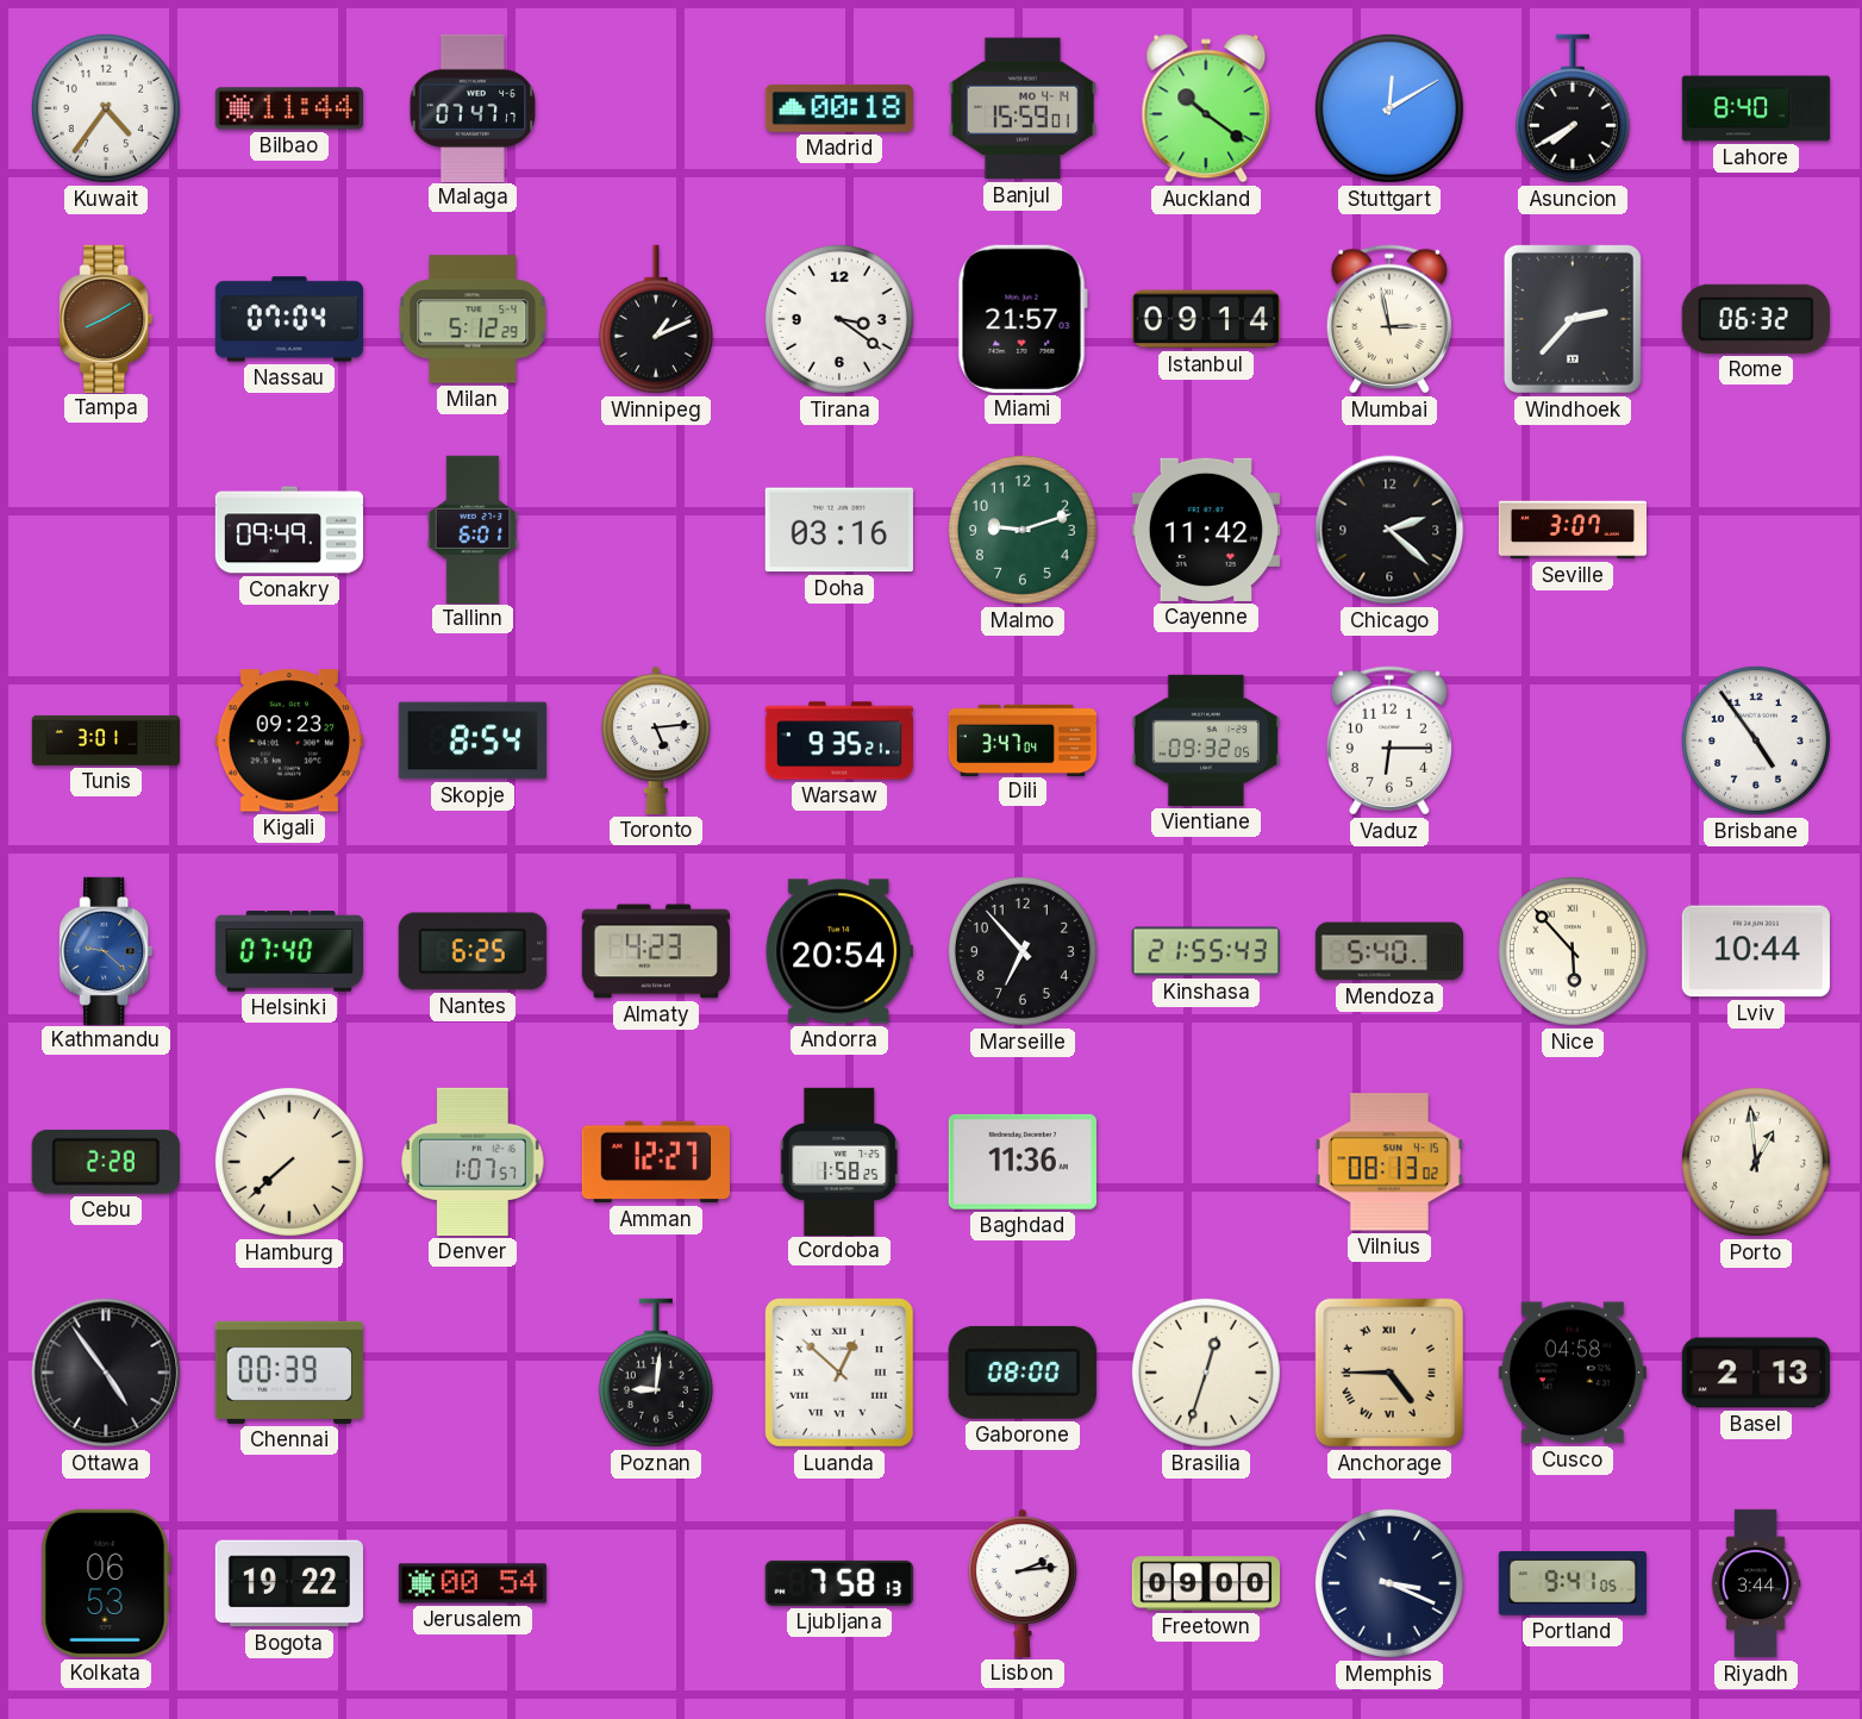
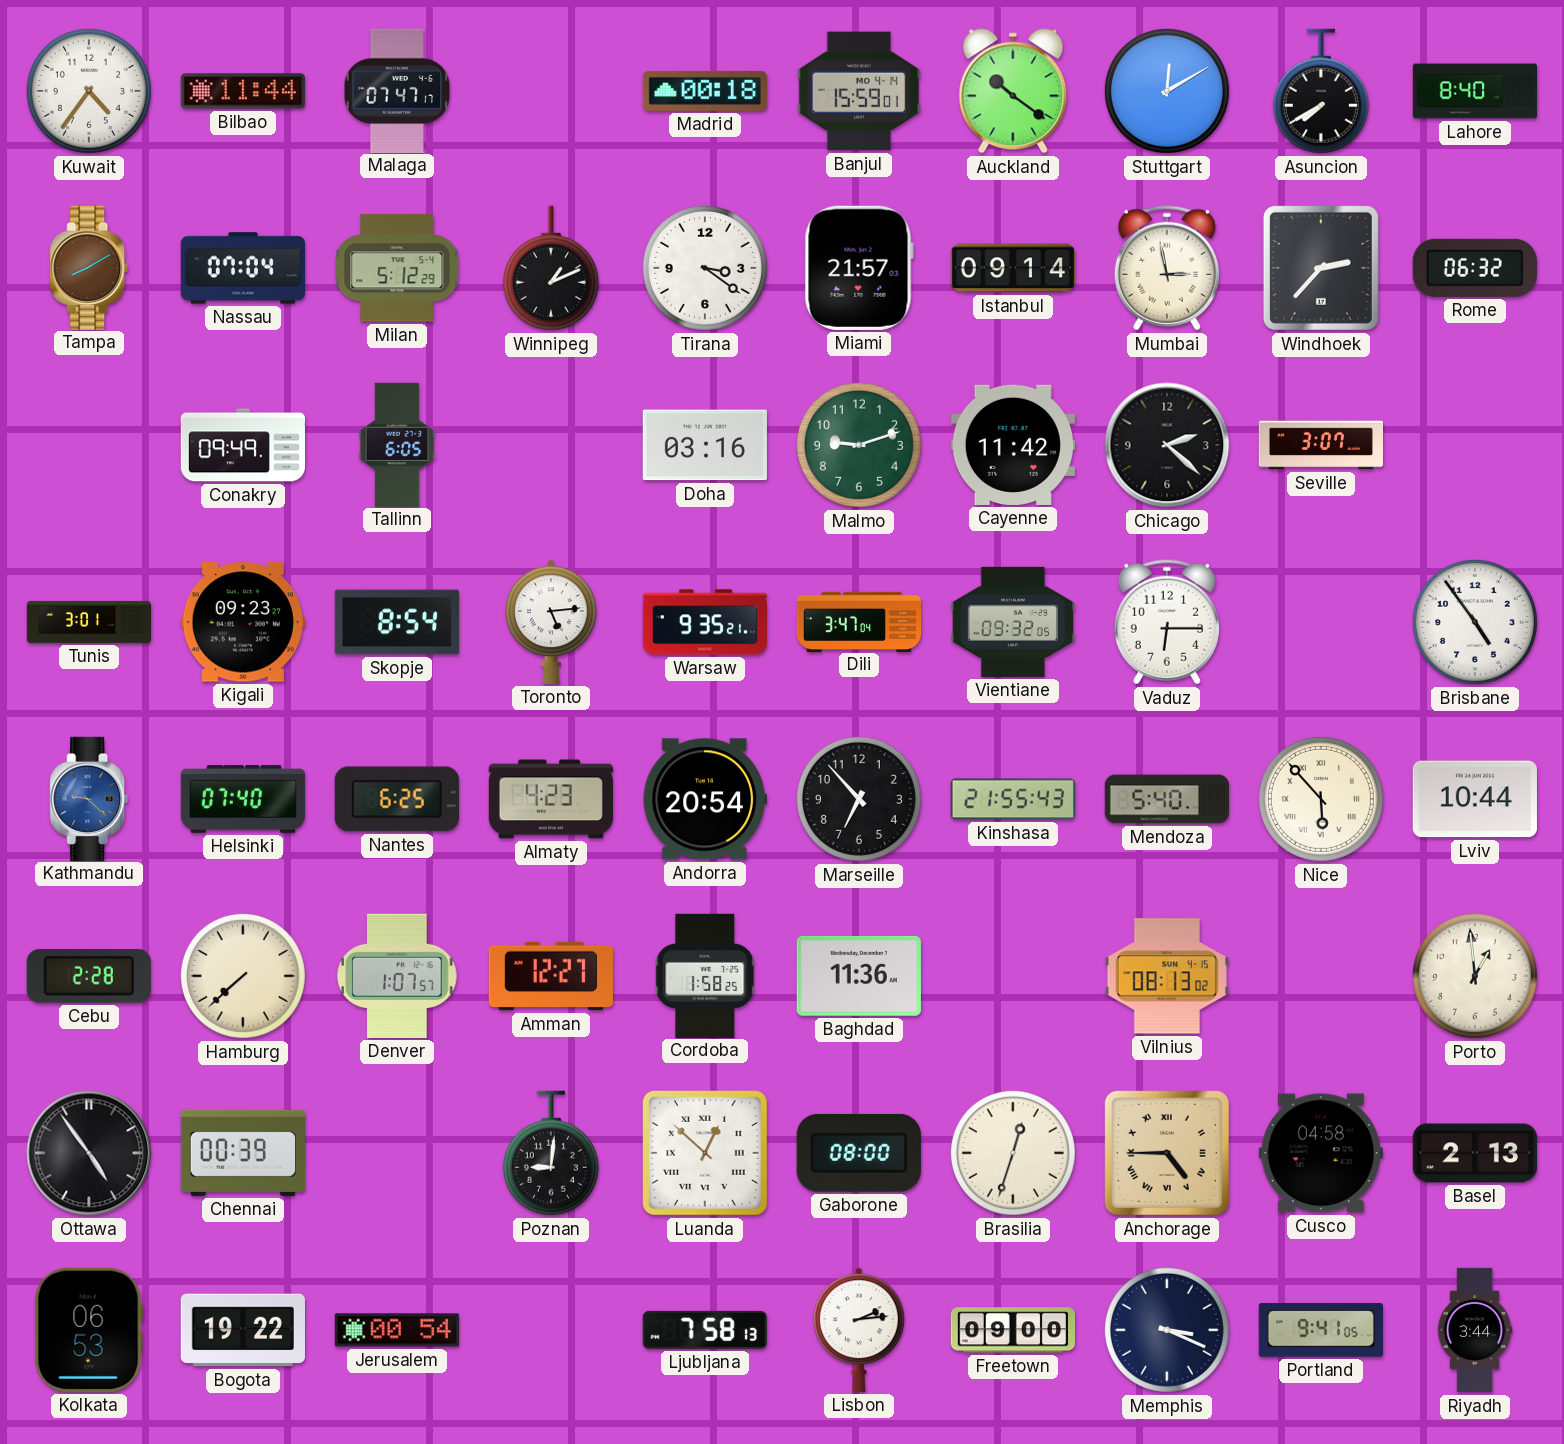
Tallinn: 6:01 -> 6:05
